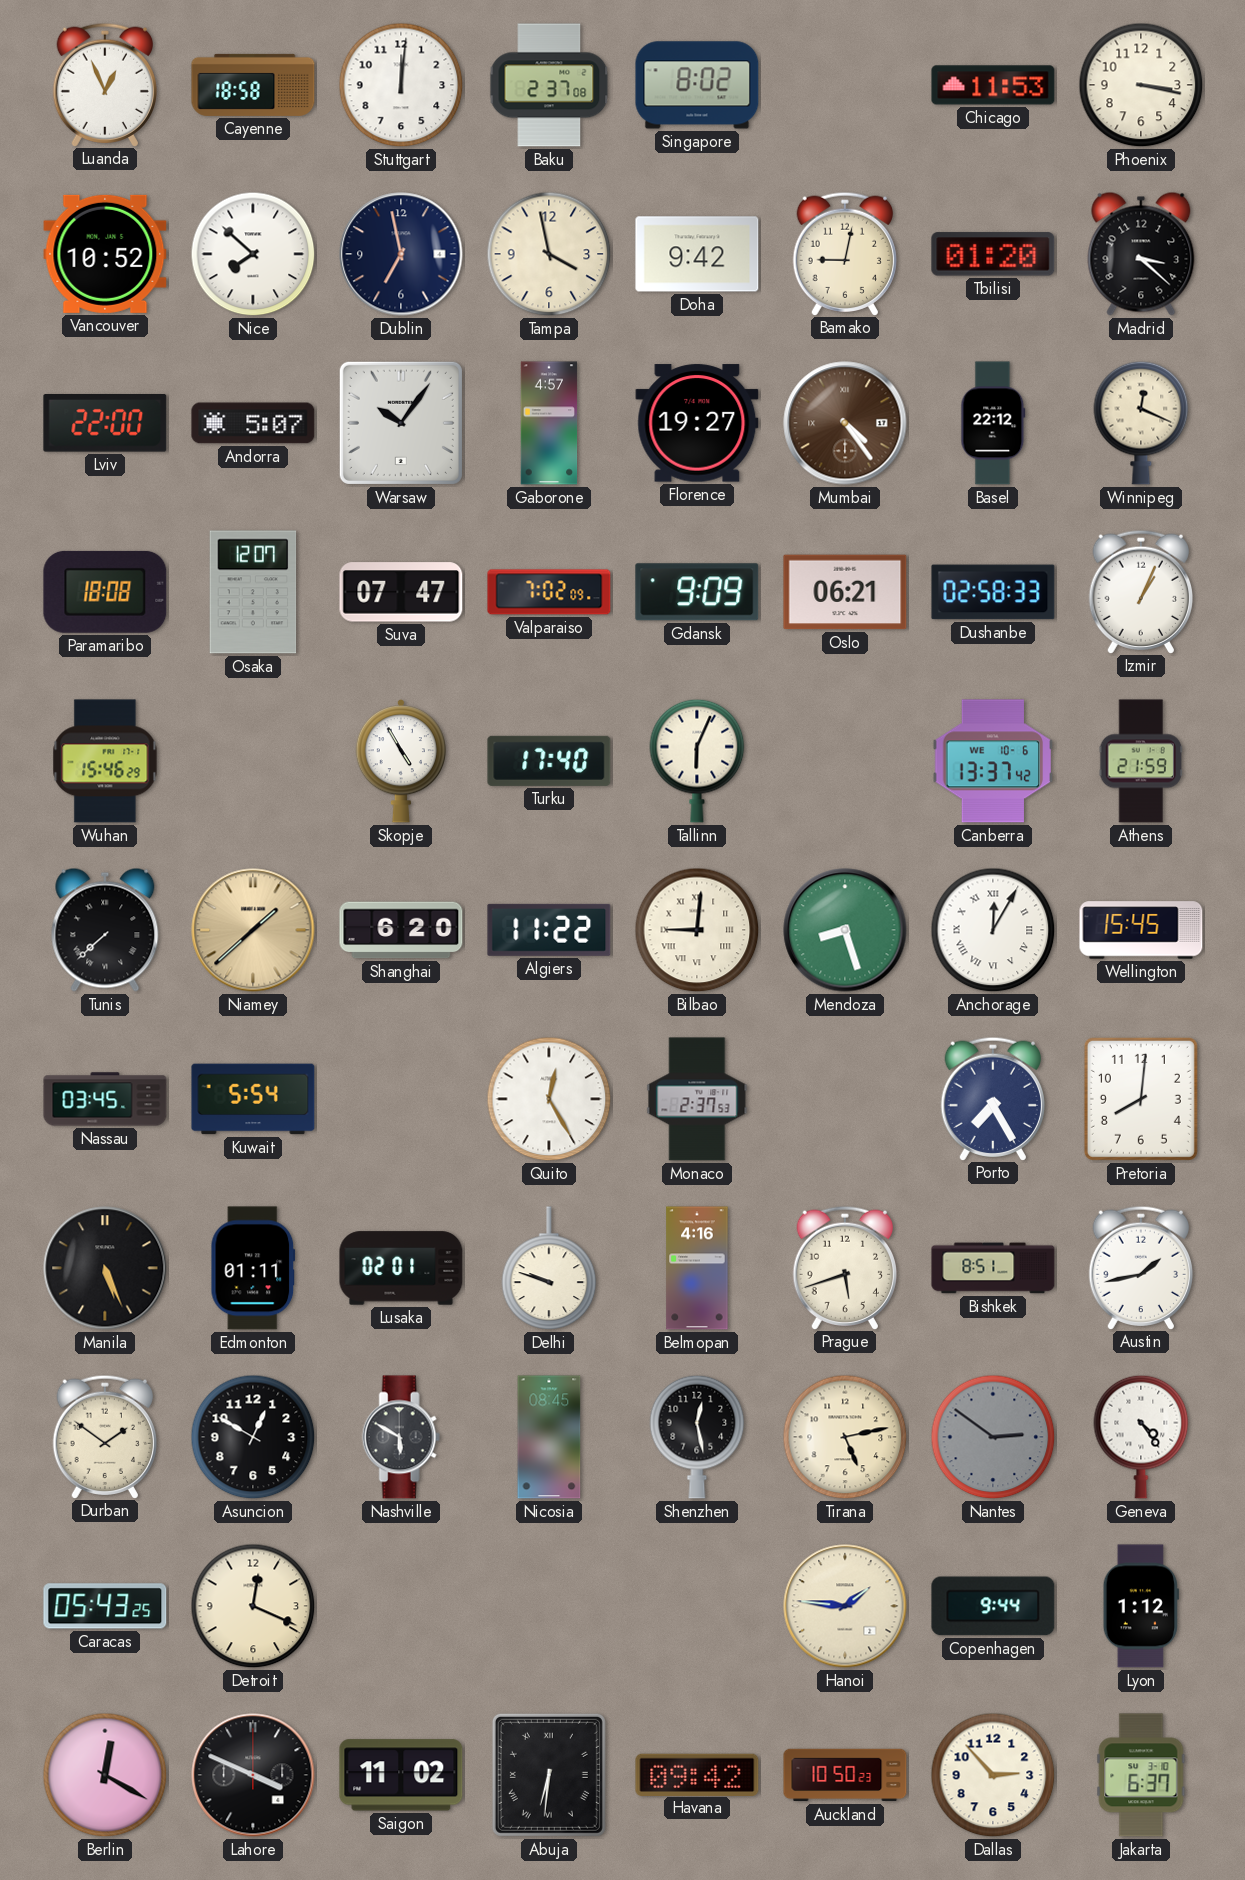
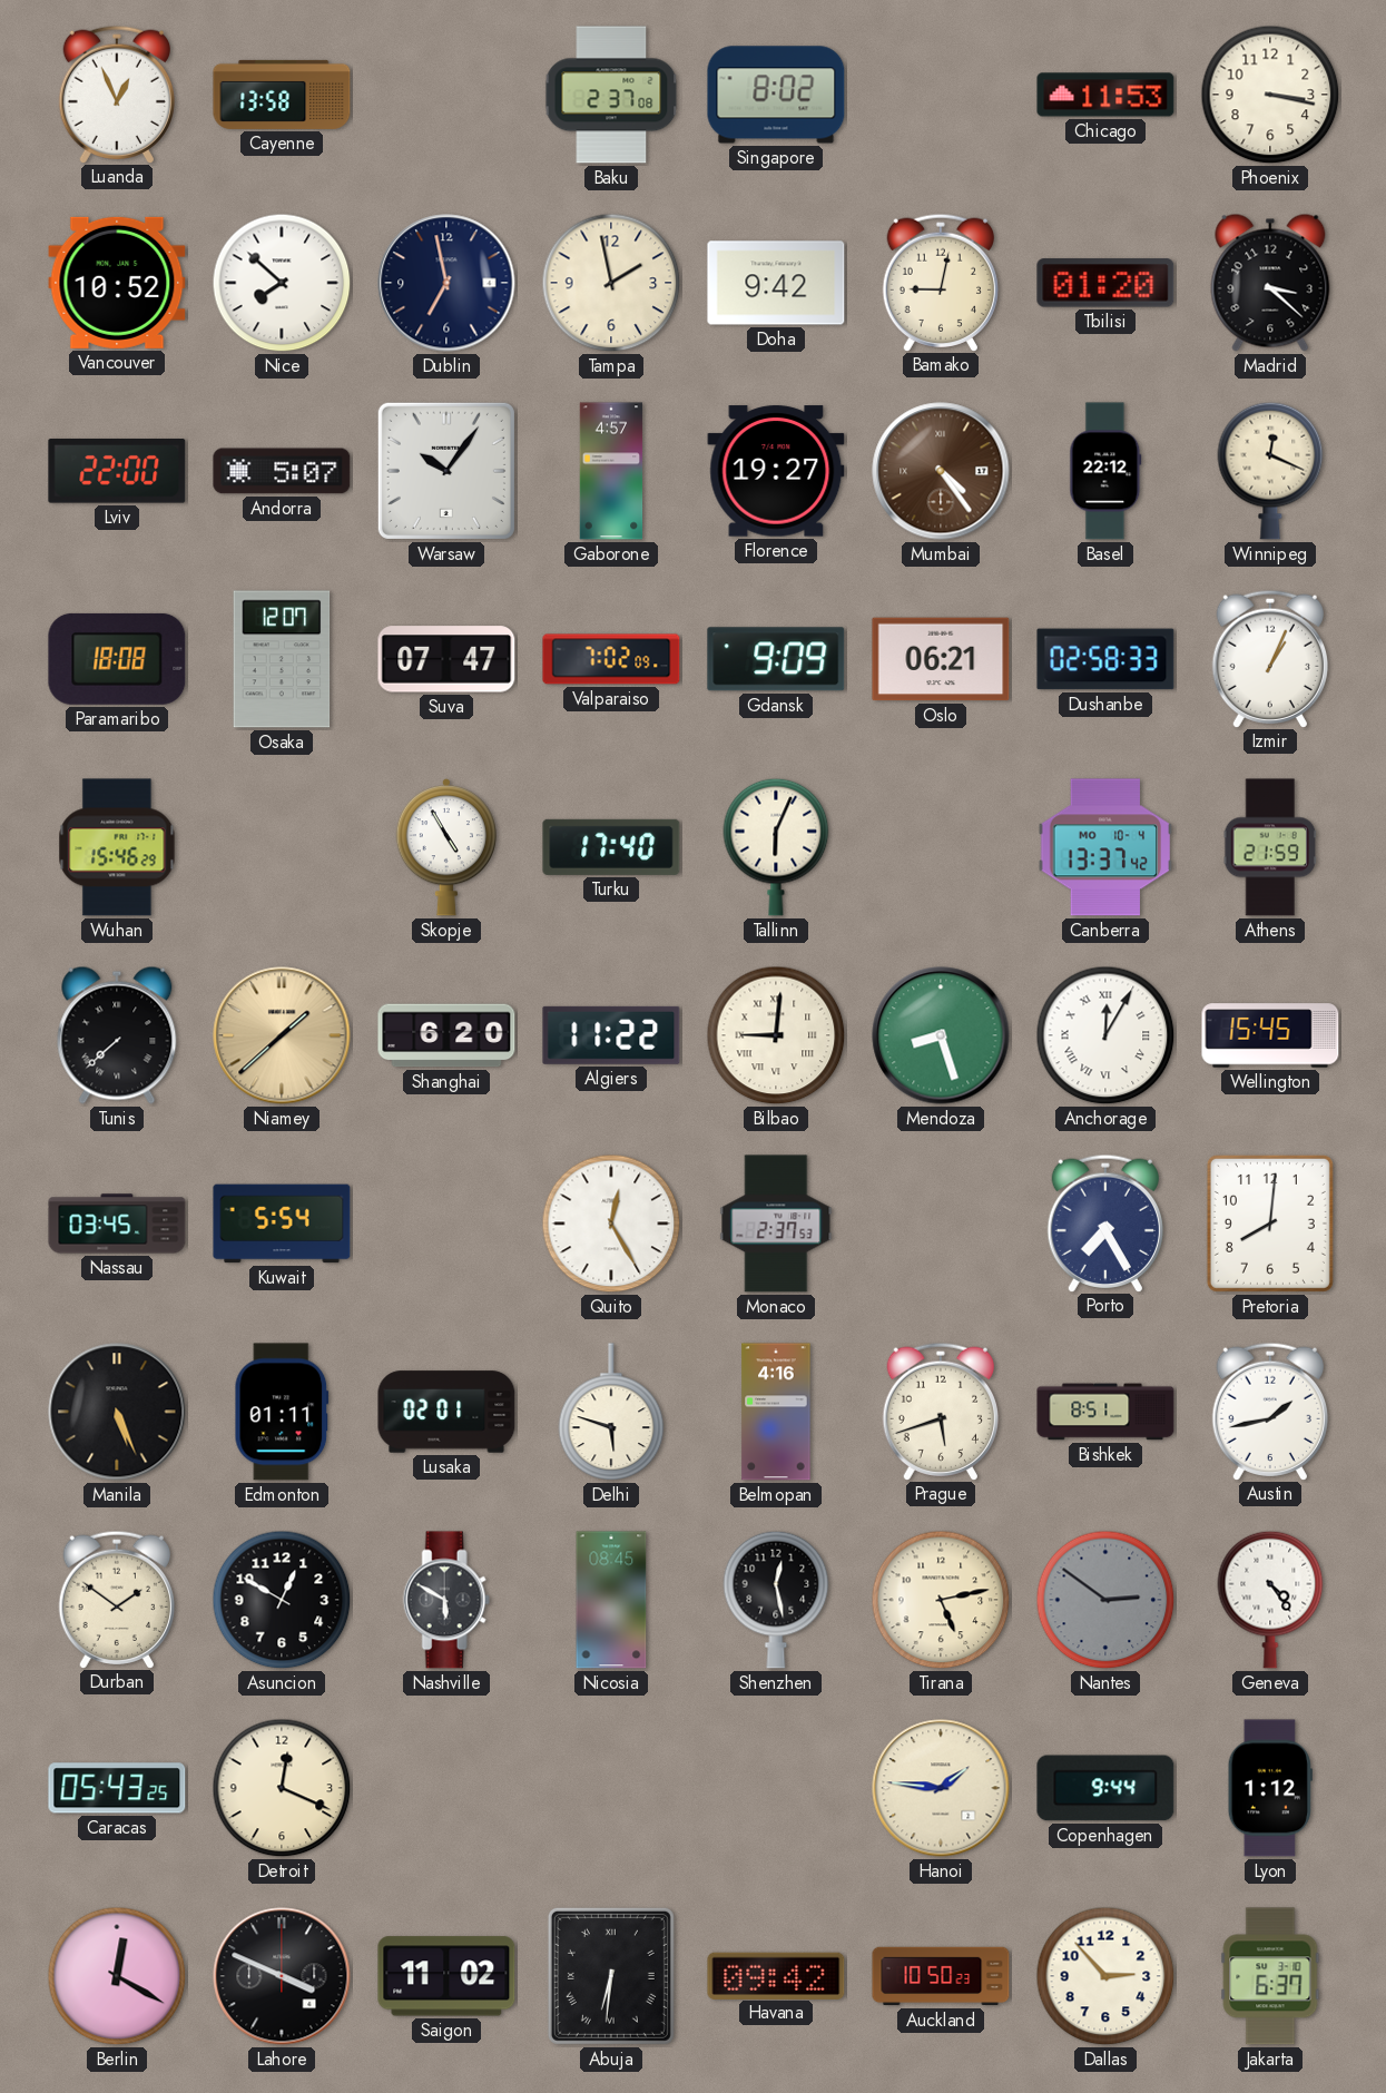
Cayenne: 18:58 -> 13:58
Stuttgart: 12:01 -> none
Tampa: 3:58 -> 1:58
Canberra date: WE 10-6 -> MO 10-4
Delhi: 9:48 -> 5:48
